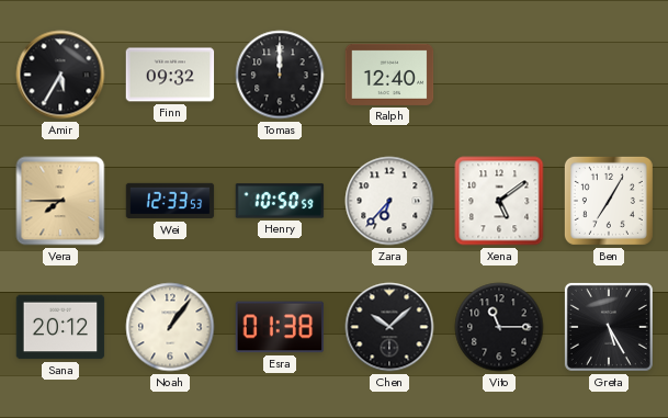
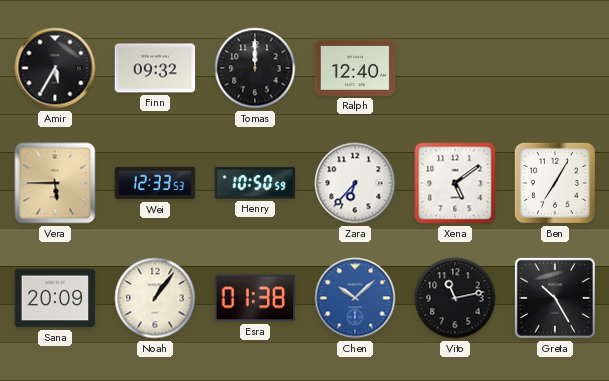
Vera: 7:45 -> 5:45
Sana: 20:12 -> 20:09
Chen dial: black -> blue
Vito: 11:15 -> 11:13
Greta: 5:25 -> 10:25
